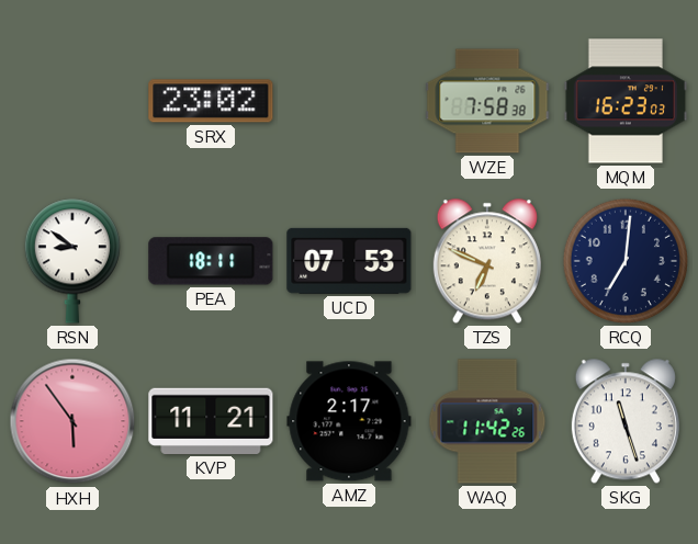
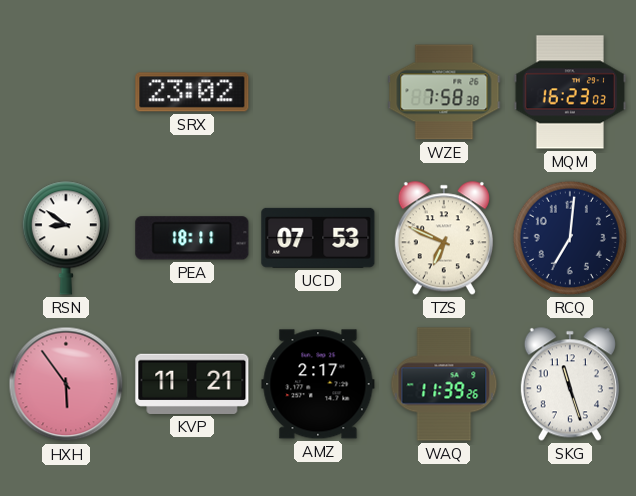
WAQ: 11:42 -> 11:39
